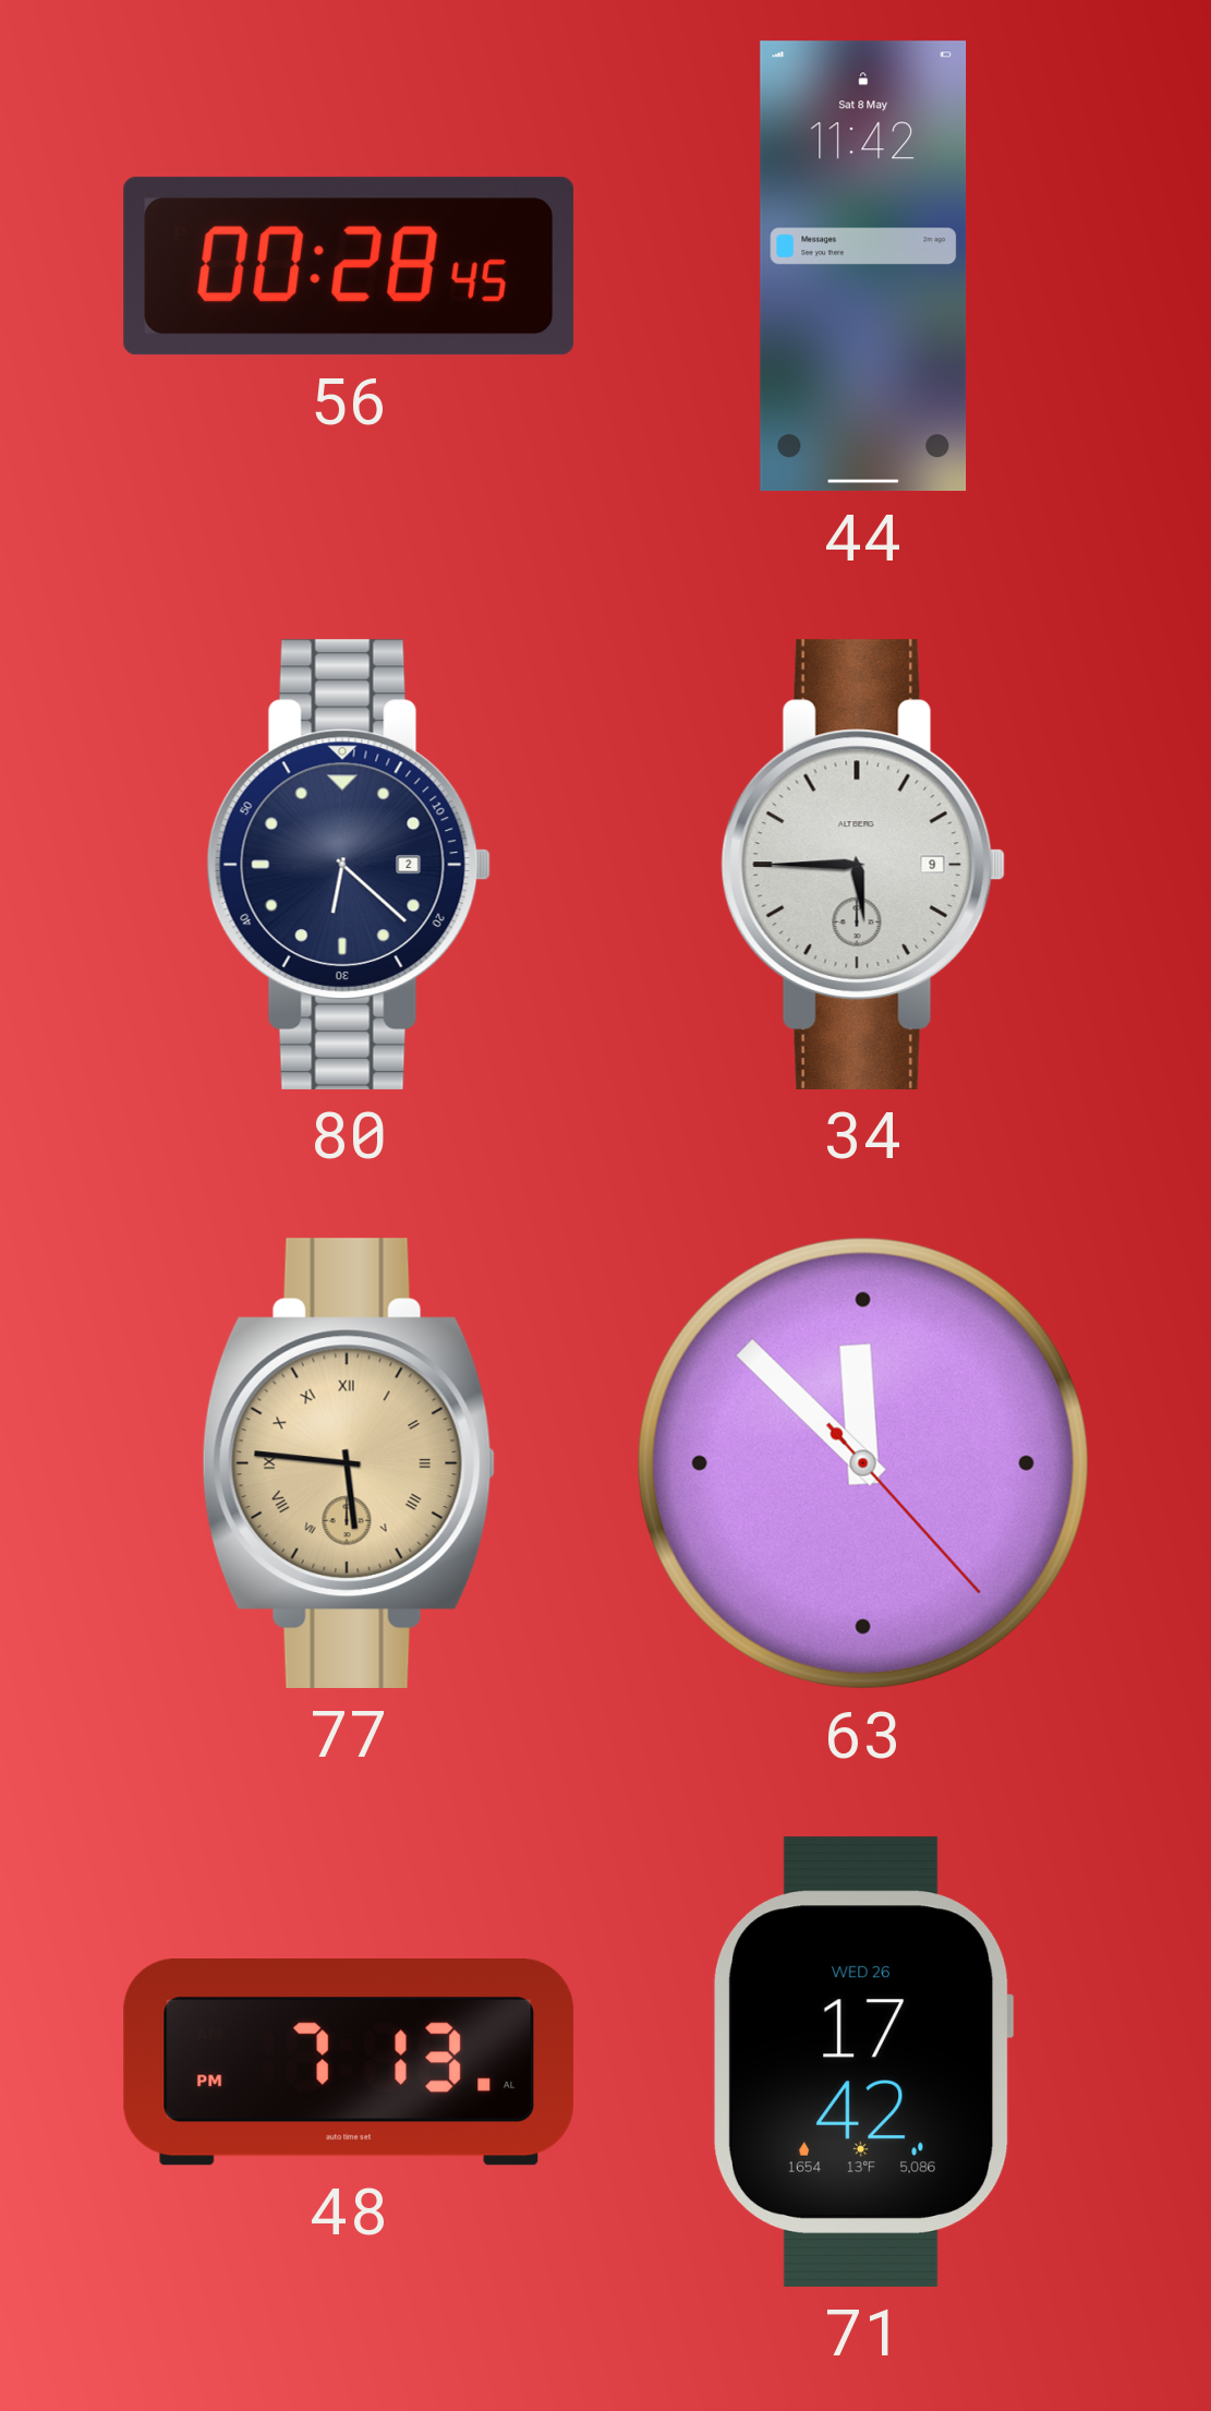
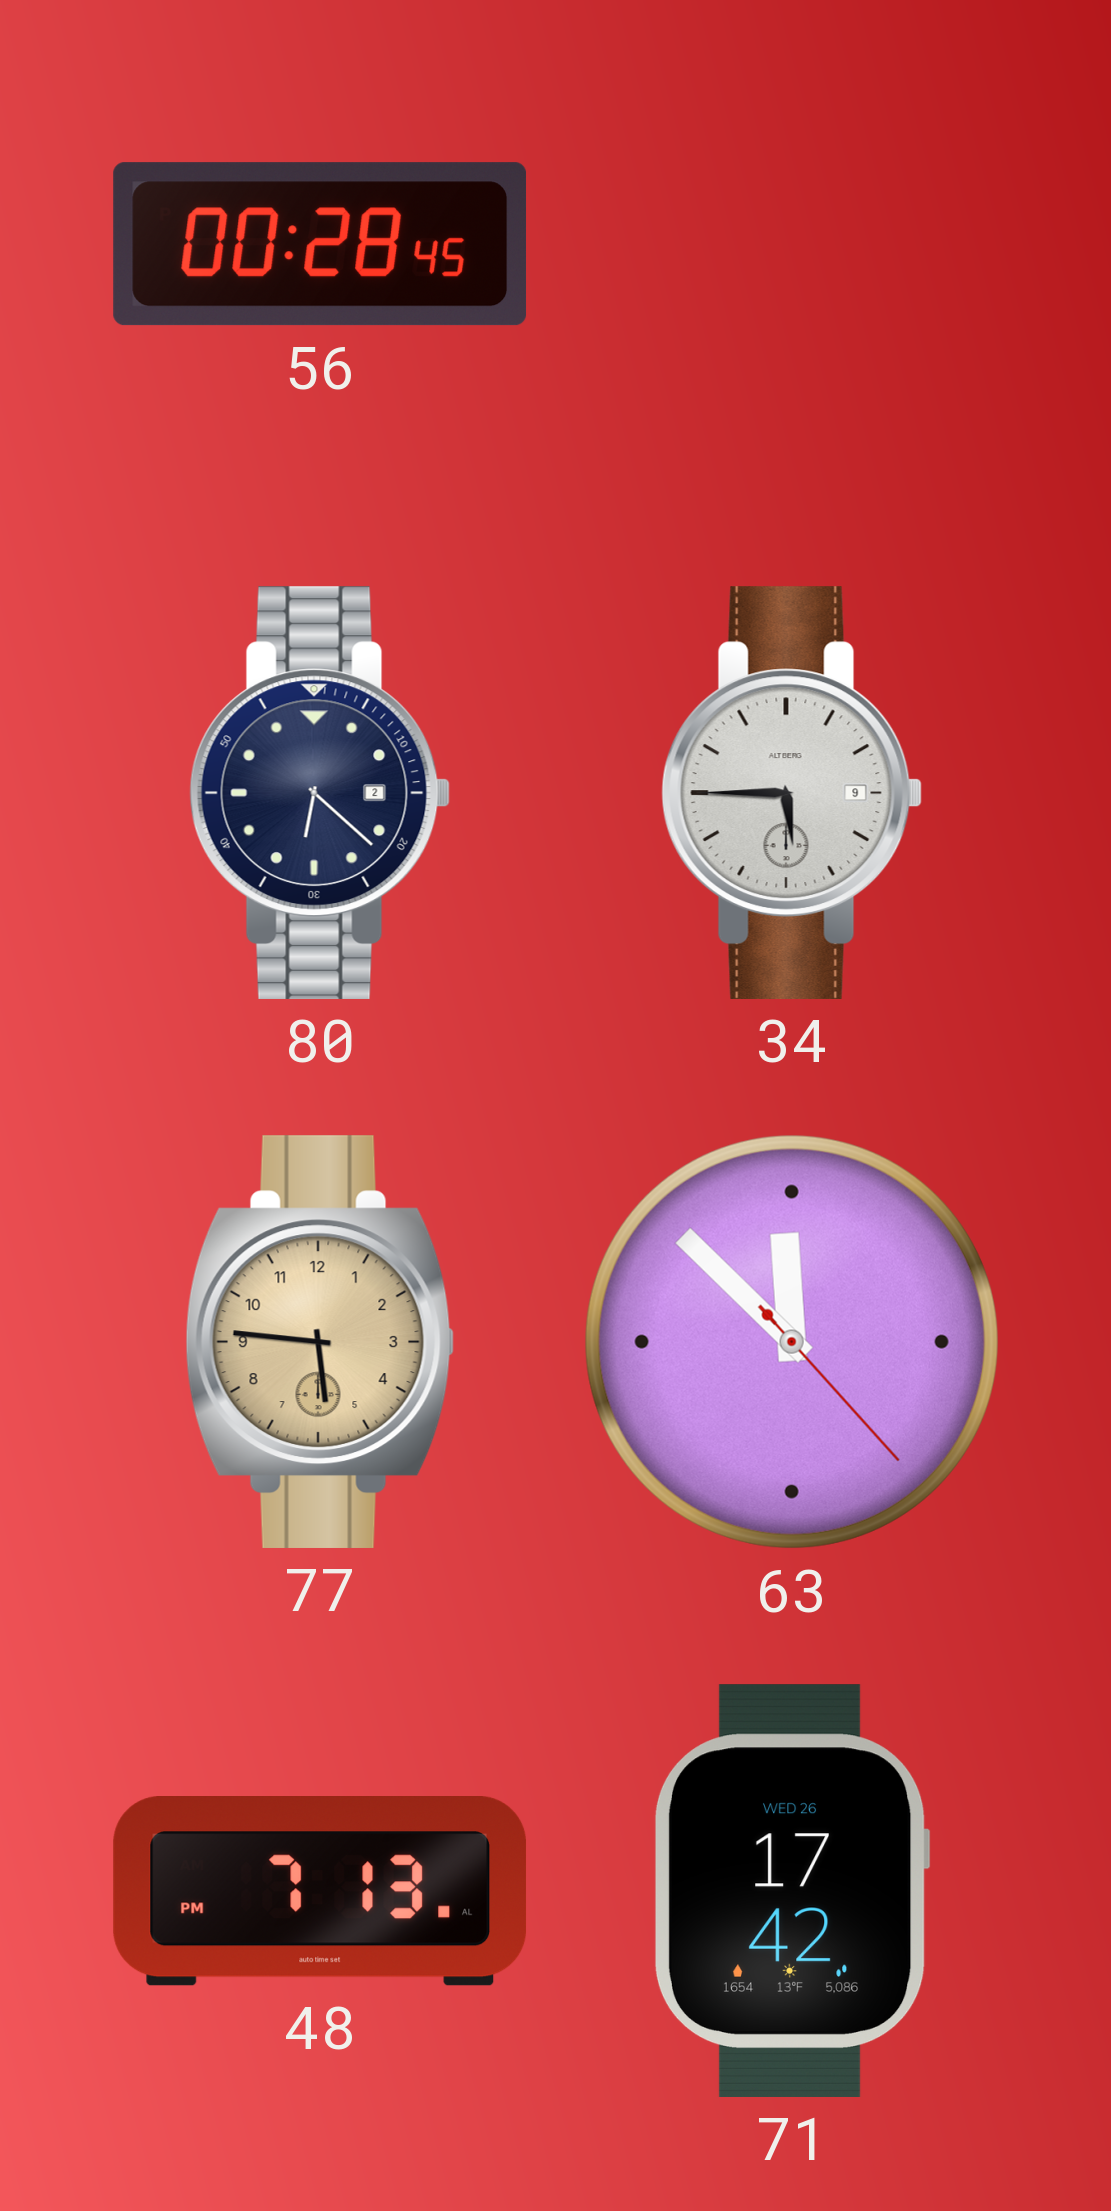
44: 11:42 -> none
77 numerals: Roman -> Arabic
